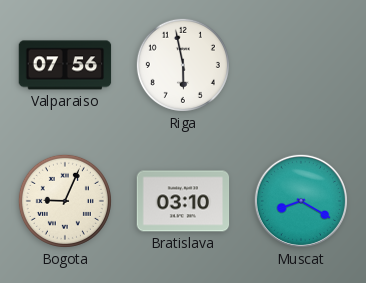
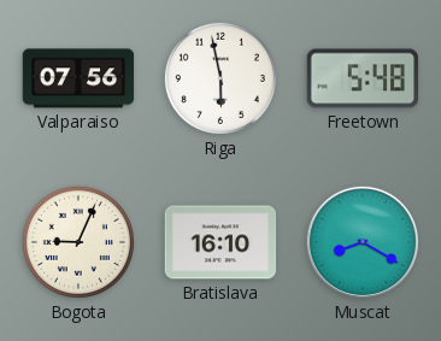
Freetown: none -> 5:48
Bratislava: 03:10 -> 16:10
